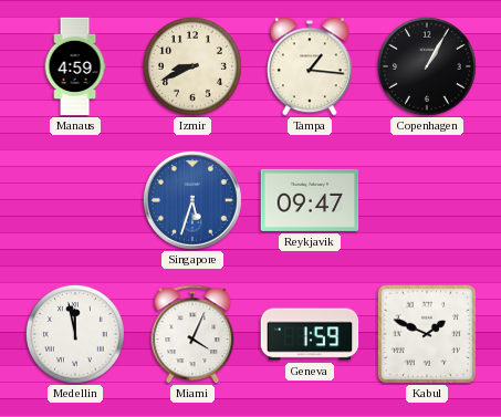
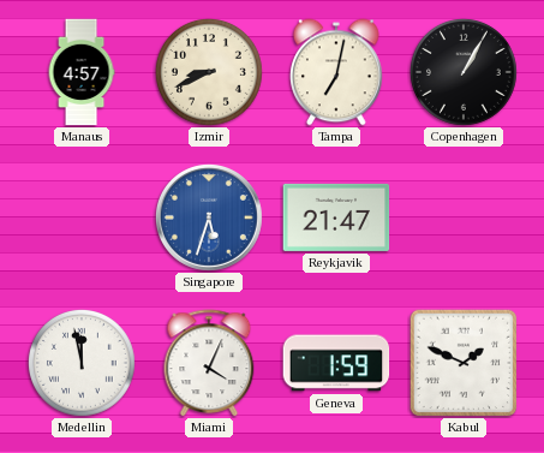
Manaus: 4:59 -> 4:57
Tampa: 1:16 -> 7:02
Reykjavik: 09:47 -> 21:47
